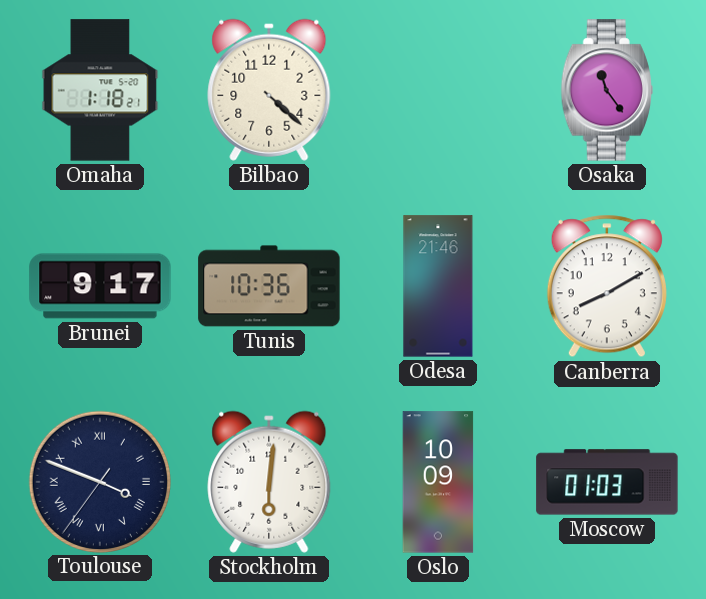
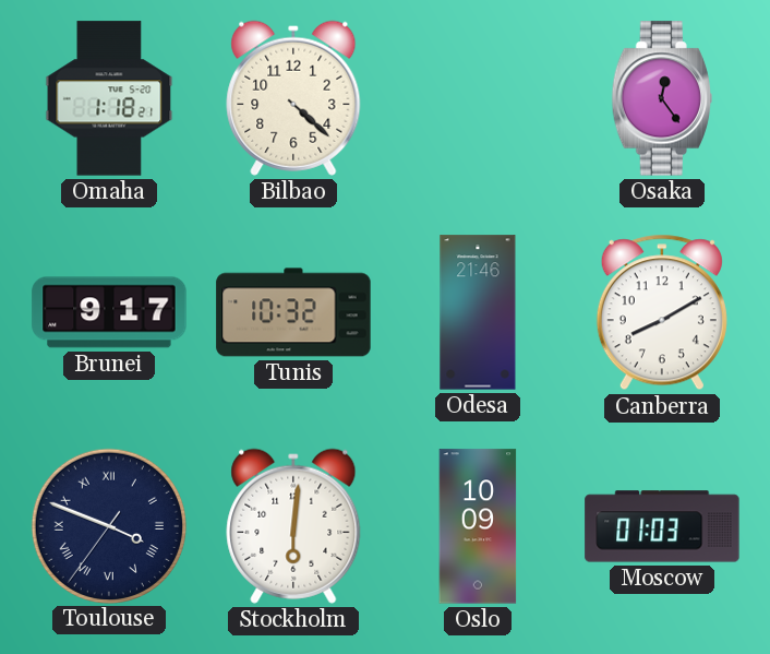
Osaka: 11:24 -> 12:24
Tunis: 10:36 -> 10:32
